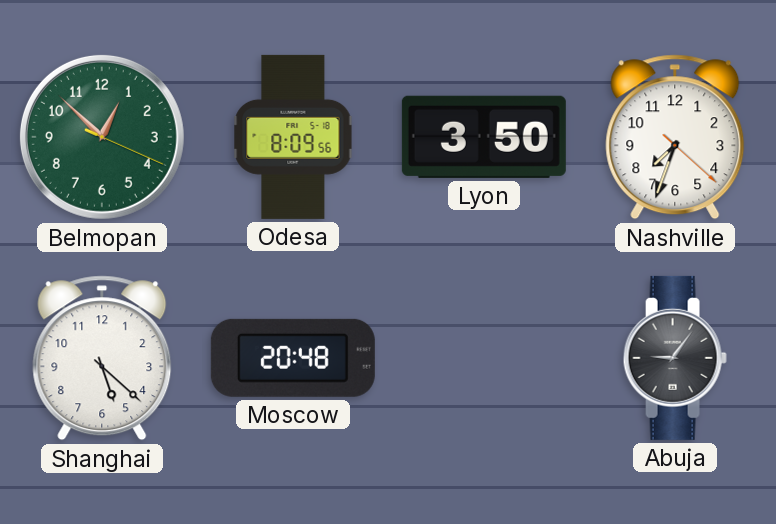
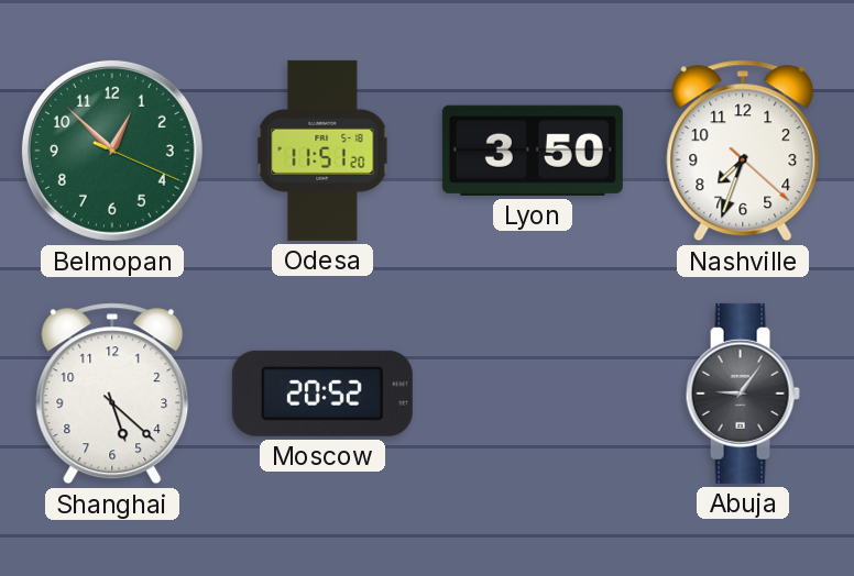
Odesa: 8:09 -> 11:51
Moscow: 20:48 -> 20:52
